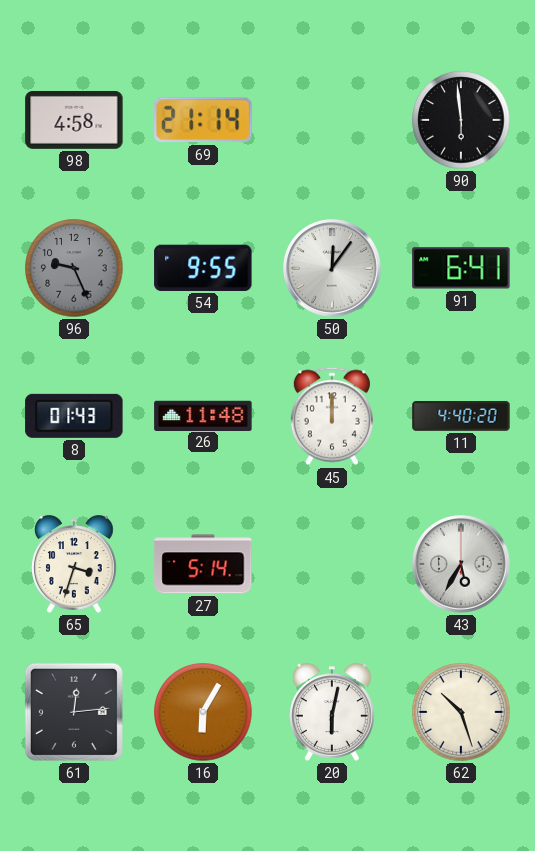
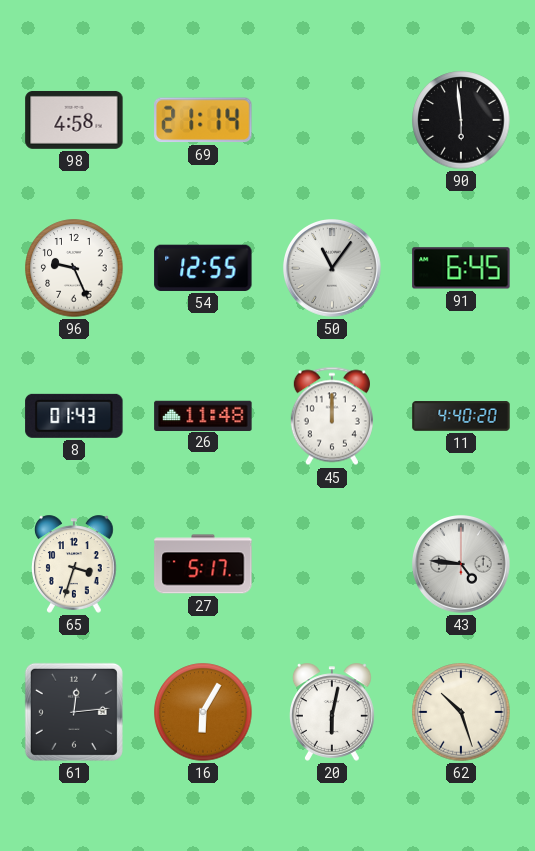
96 dial: grey -> white
54: 9:55 -> 12:55
50: 12:06 -> 11:06
91: 6:41 -> 6:45
27: 5:14 -> 5:17
43: 5:35 -> 4:46
